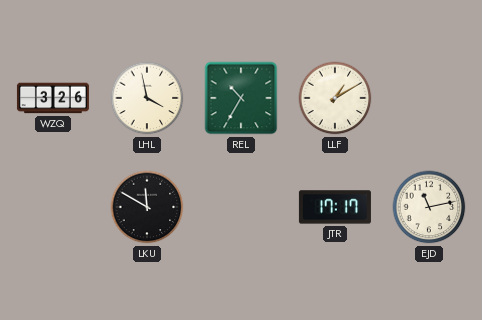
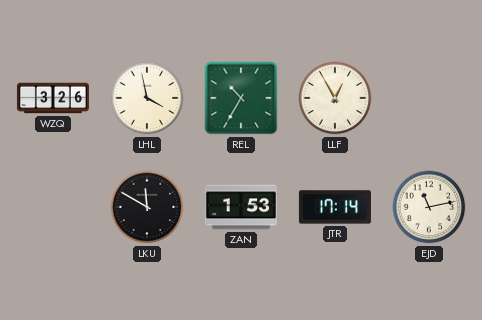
LLF: 1:10 -> 12:55
ZAN: none -> 1:53
JTR: 17:17 -> 17:14
